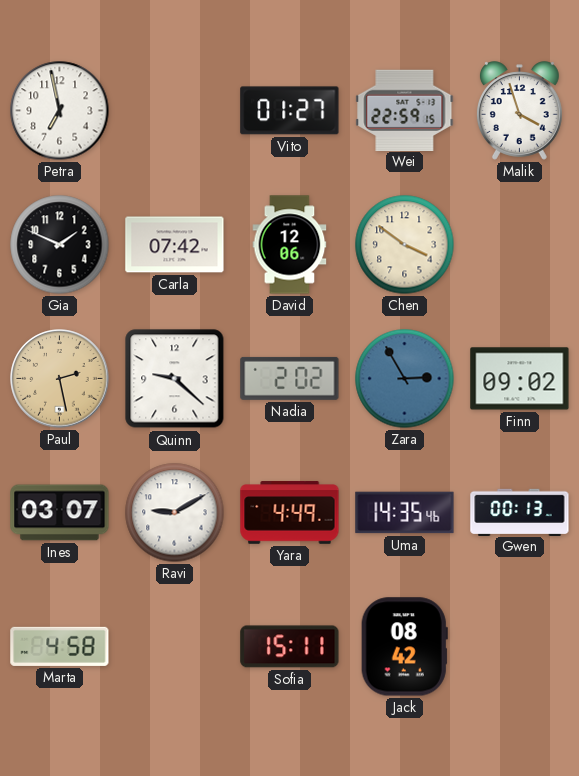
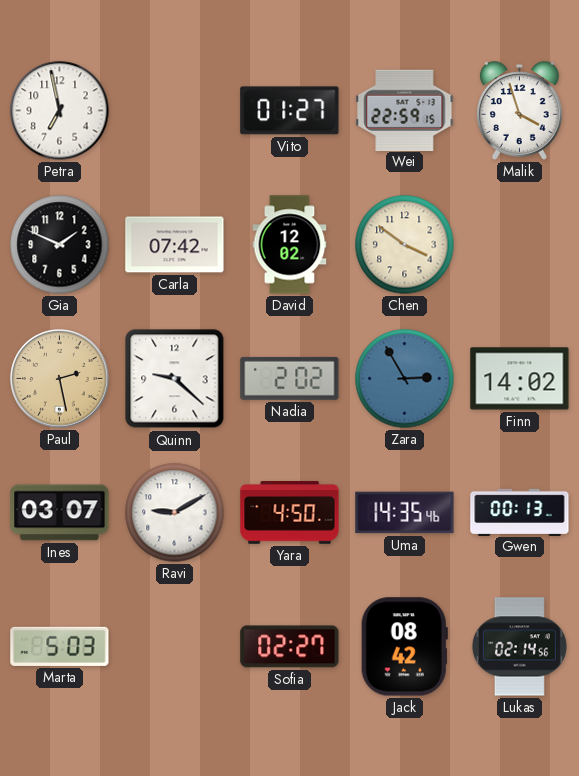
David: 12:06 -> 12:02
Finn: 09:02 -> 14:02
Yara: 4:49 -> 4:50
Marta: 4:58 -> 5:03
Sofia: 15:11 -> 02:27
Lukas: none -> 02:14
